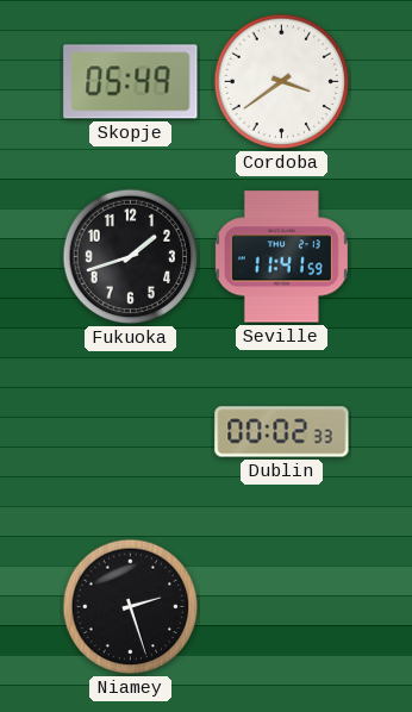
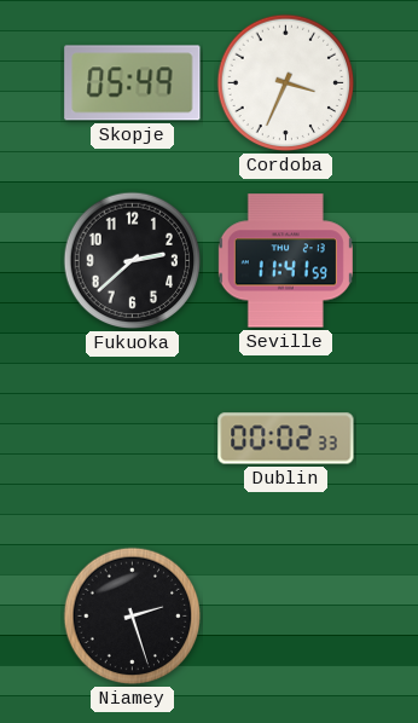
Cordoba: 3:39 -> 3:34
Fukuoka: 1:42 -> 2:38
